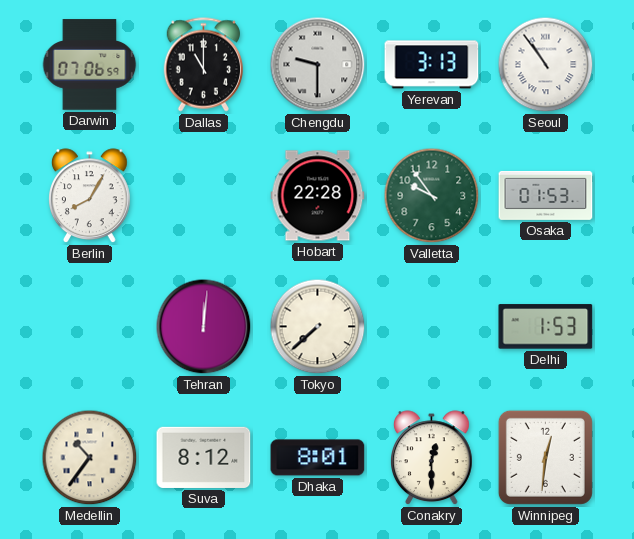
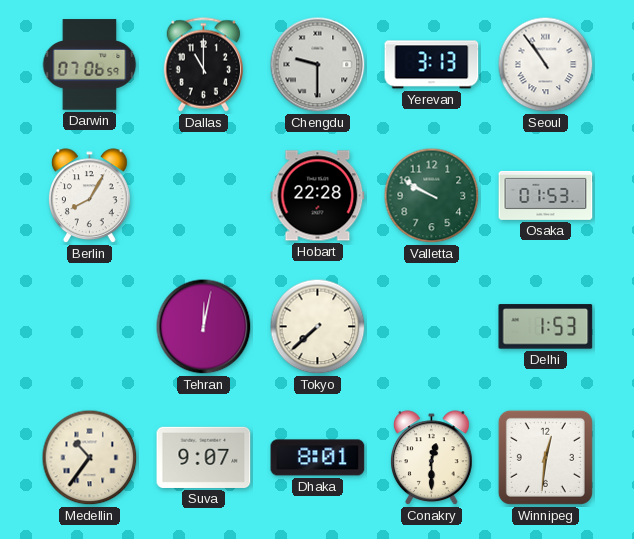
Valletta: 9:54 -> 9:50
Tehran: 12:01 -> 12:02
Suva: 8:12 -> 9:07
